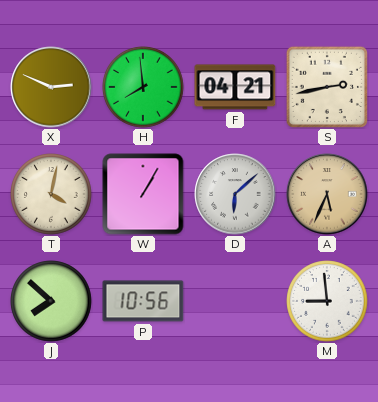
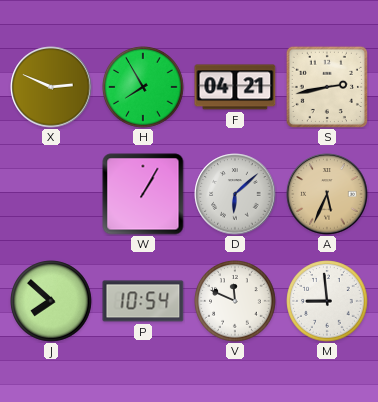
H: 7:59 -> 7:55
T: 4:02 -> none
P: 10:56 -> 10:54
V: none -> 11:49
